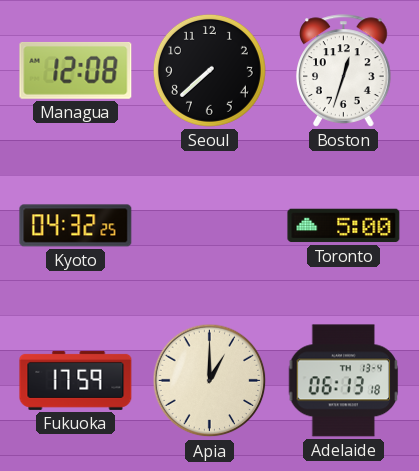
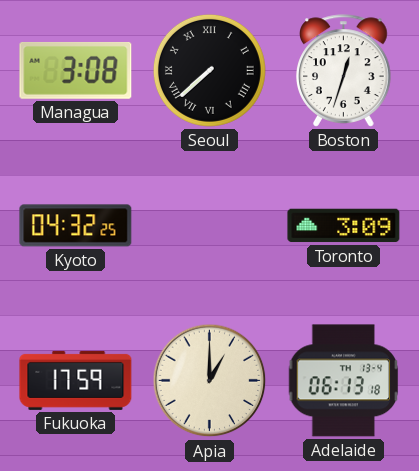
Managua: 12:08 -> 3:08
Seoul numerals: Arabic -> Roman
Toronto: 5:00 -> 3:09
